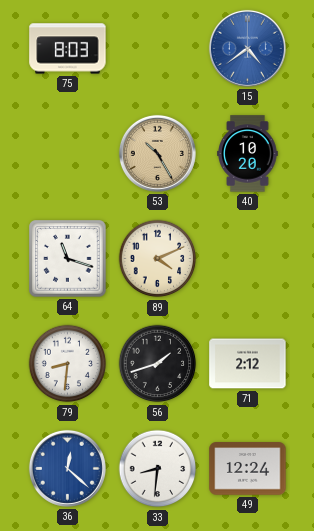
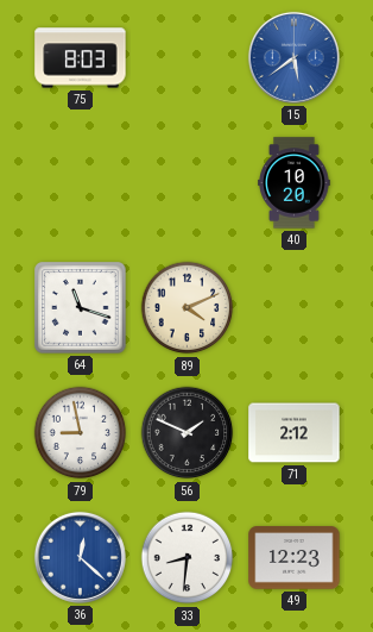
15: 4:39 -> 5:39
53: 10:25 -> none
79: 8:31 -> 8:58
56: 1:42 -> 1:49
49: 12:24 -> 12:23
